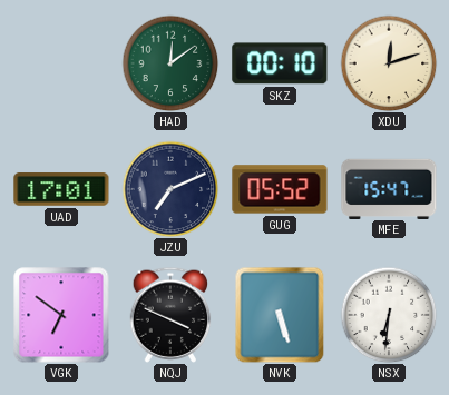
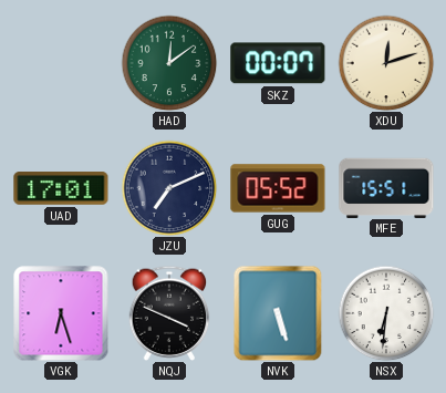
SKZ: 00:10 -> 00:07
MFE: 15:47 -> 15:51
VGK: 6:51 -> 6:27
